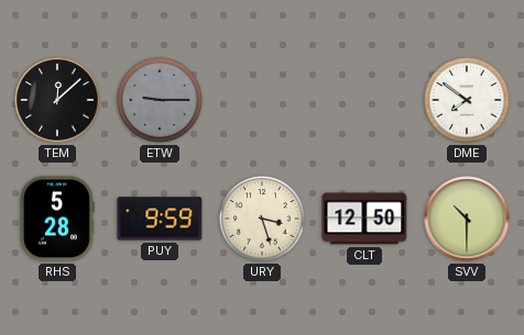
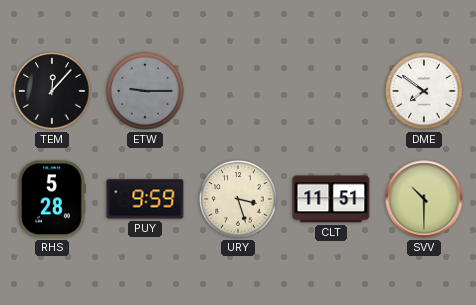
TEM: 12:08 -> 12:07
CLT: 12:50 -> 11:51
